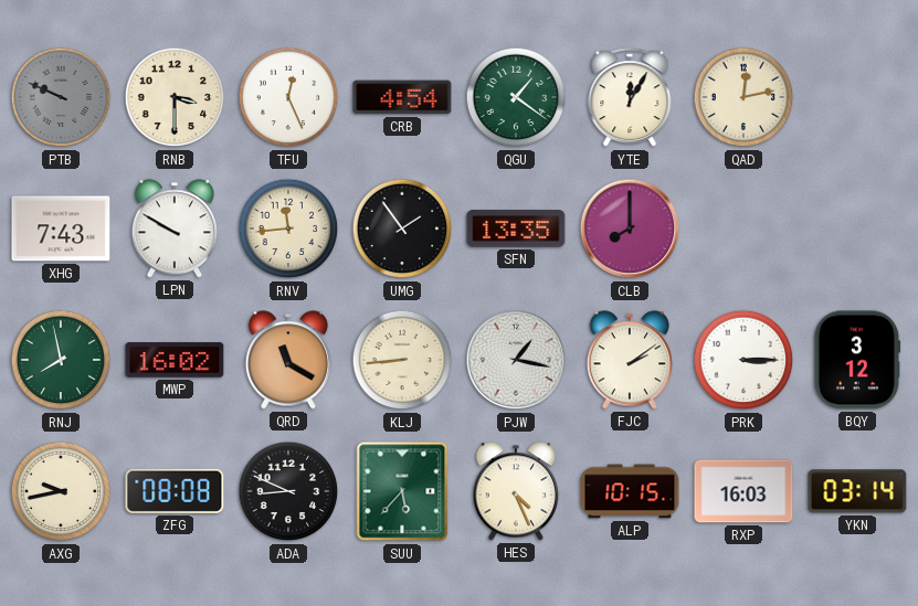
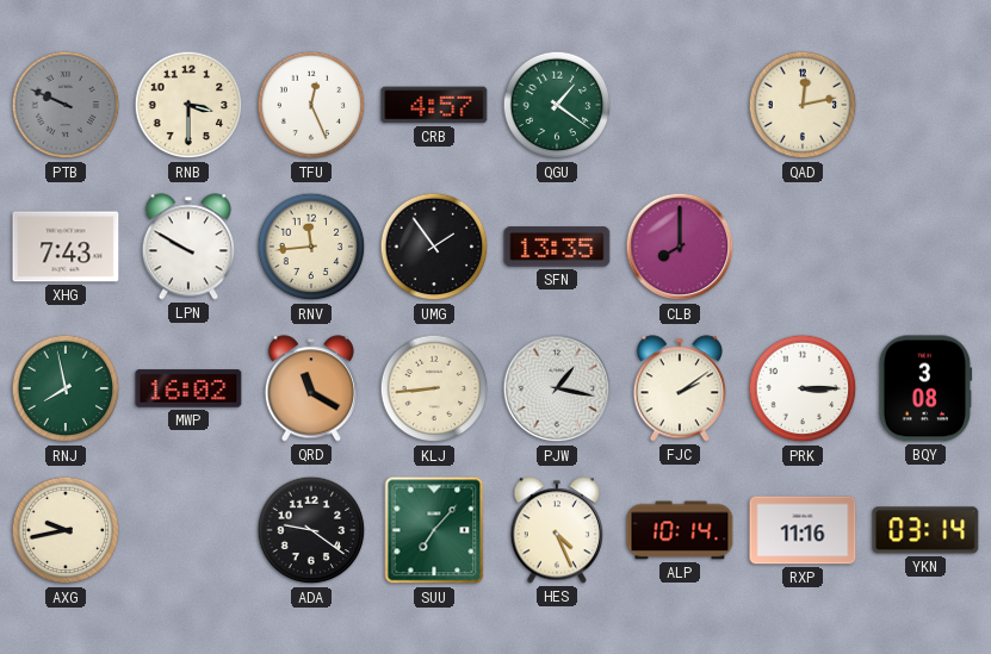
CRB: 4:54 -> 4:57
YTE: 12:05 -> none
BQY: 3:12 -> 3:08
ZFG: 08:08 -> none
ADA: 8:49 -> 9:21
SUU: 5:37 -> 7:07
ALP: 10:15 -> 10:14
RXP: 16:03 -> 11:16
